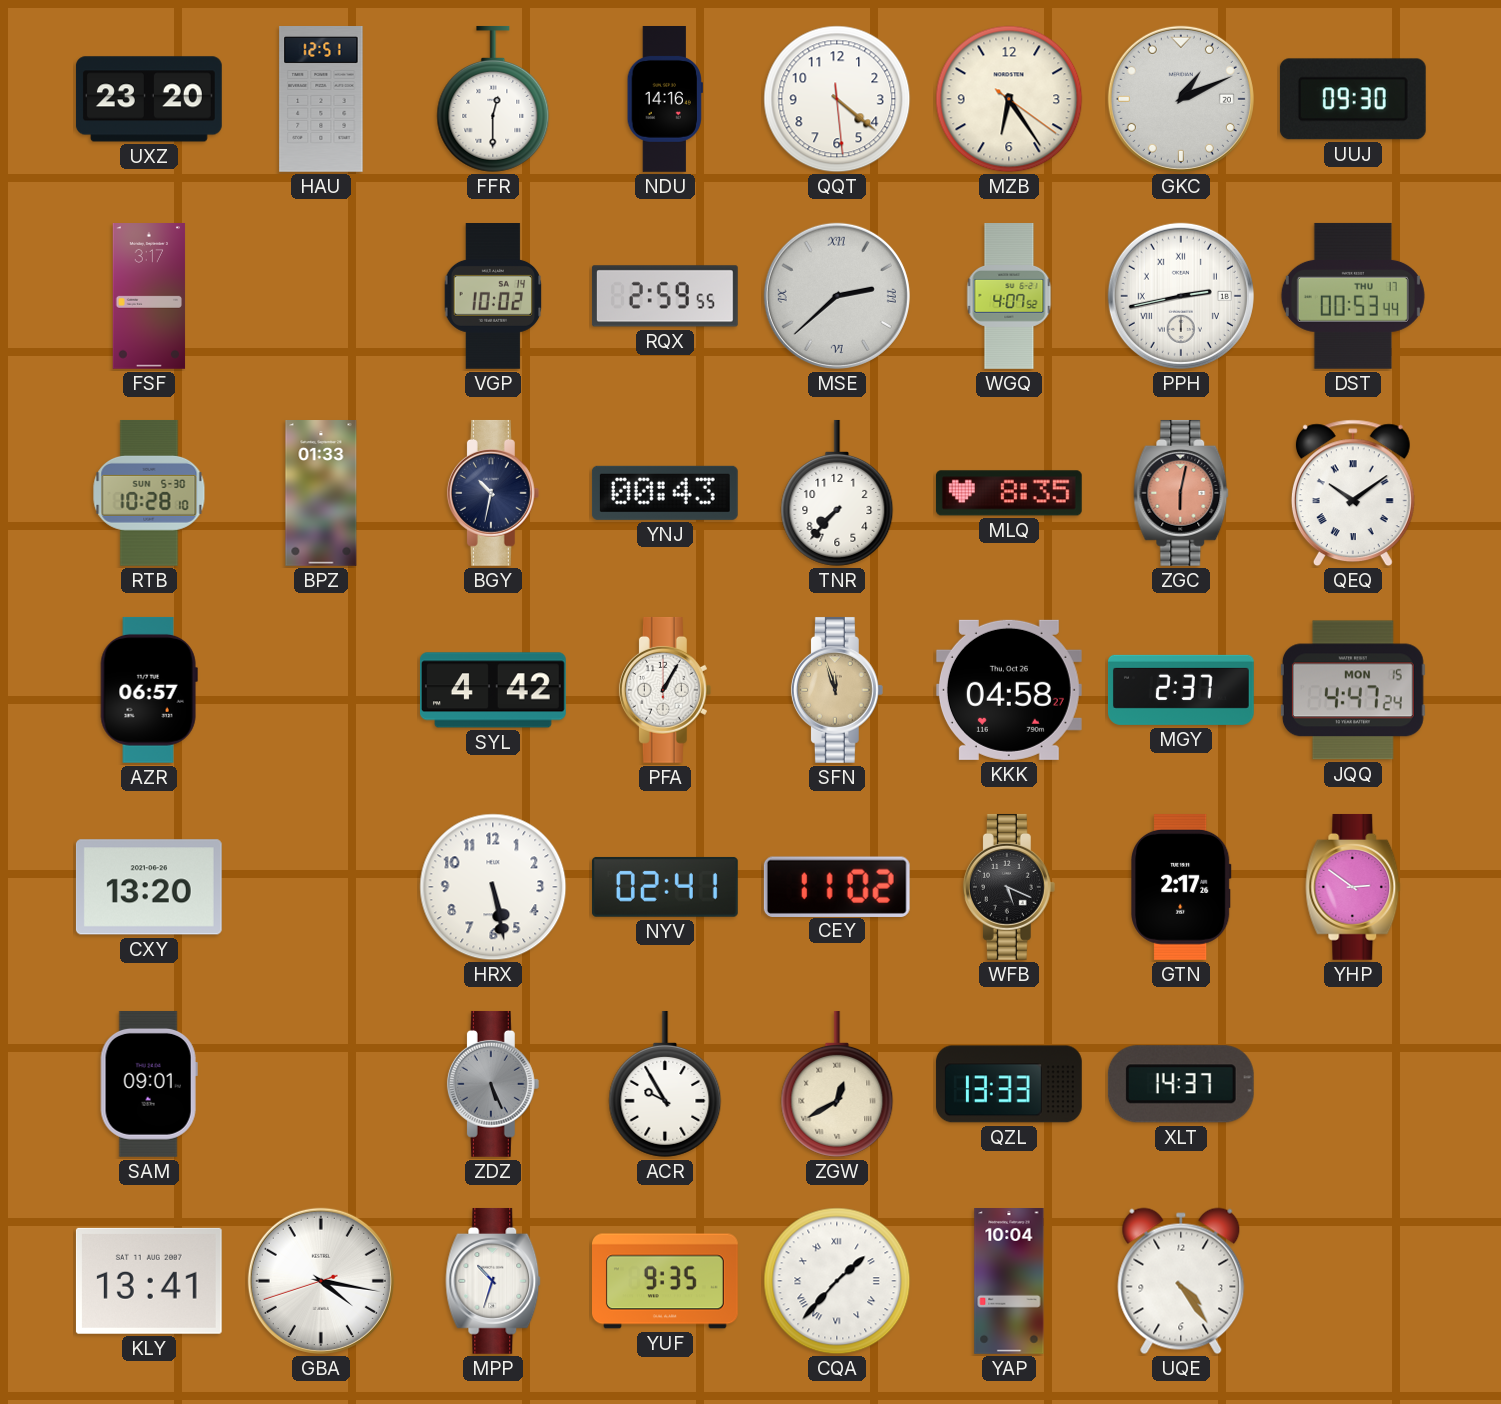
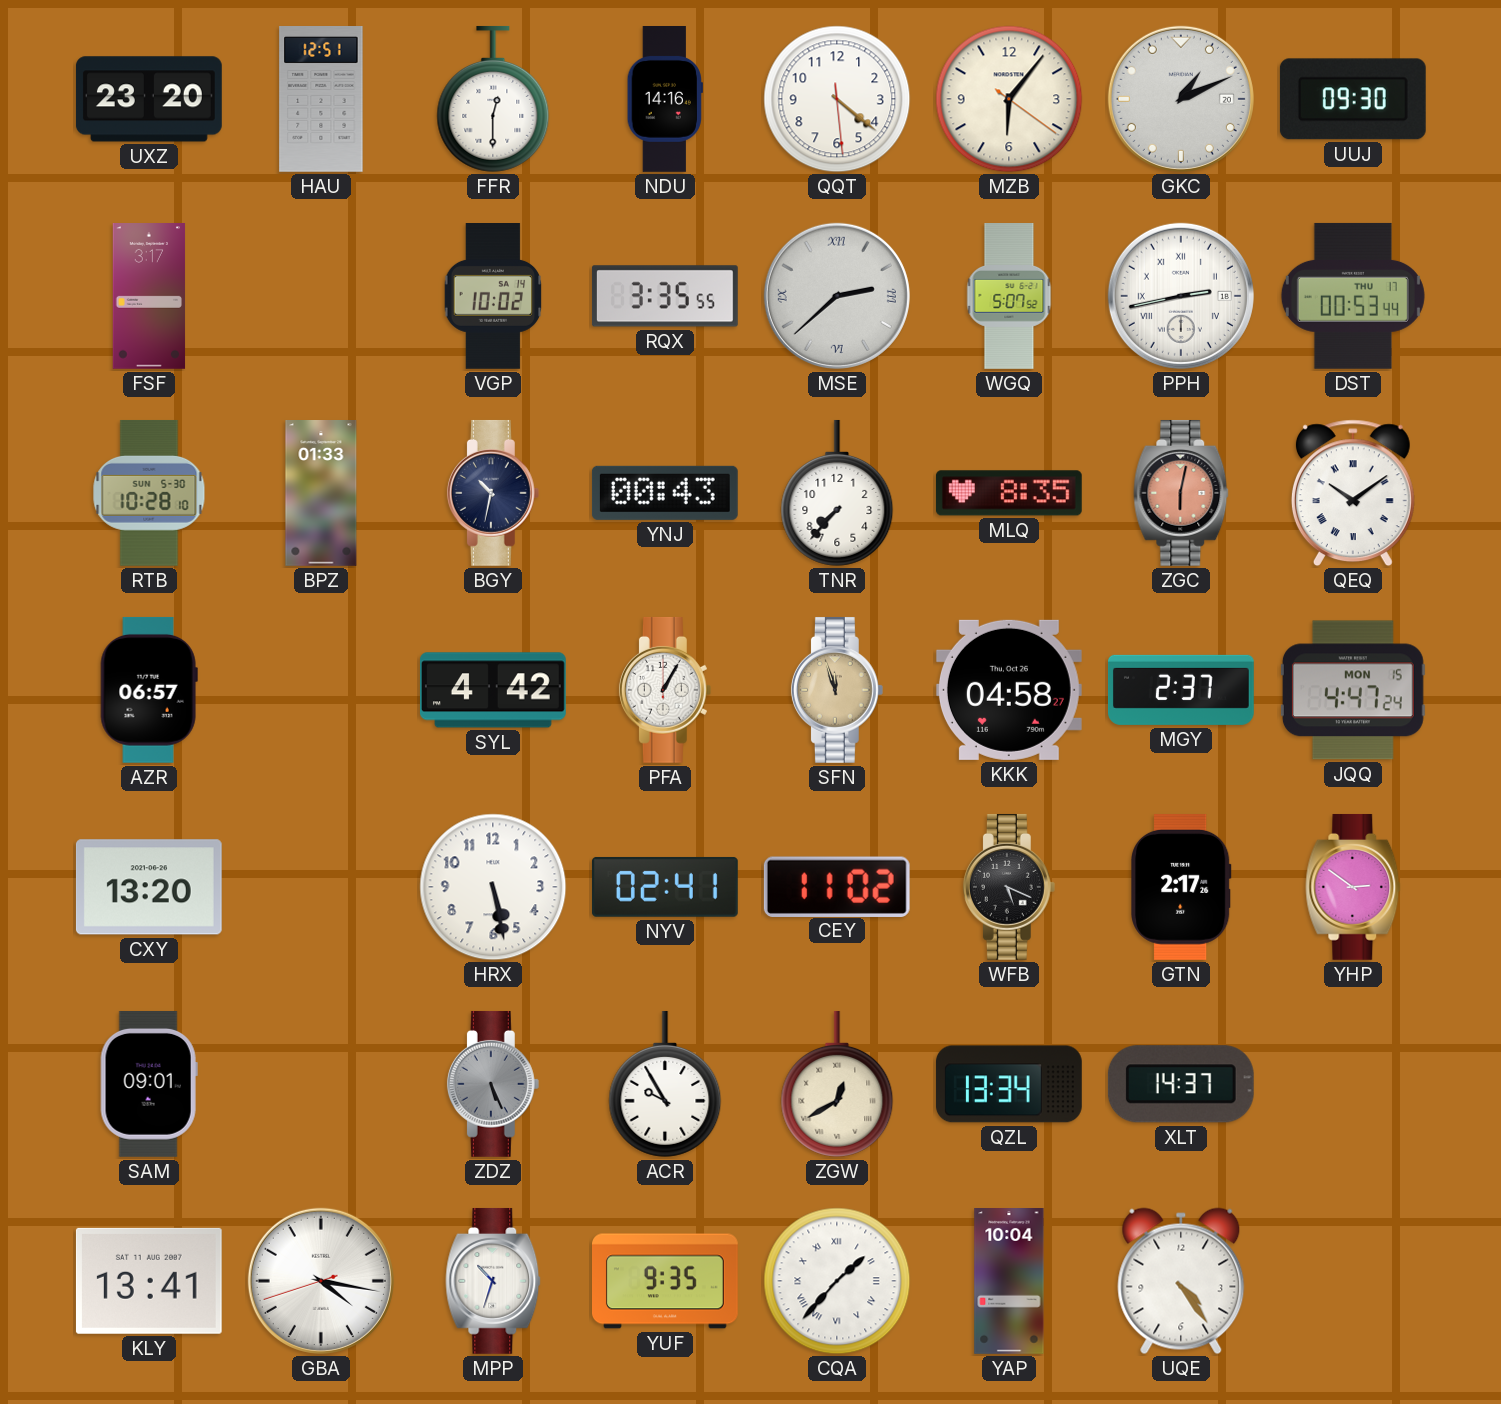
MZB: 6:24 -> 6:06
RQX: 2:59 -> 3:35
WGQ: 4:07 -> 5:07
QZL: 13:33 -> 13:34
